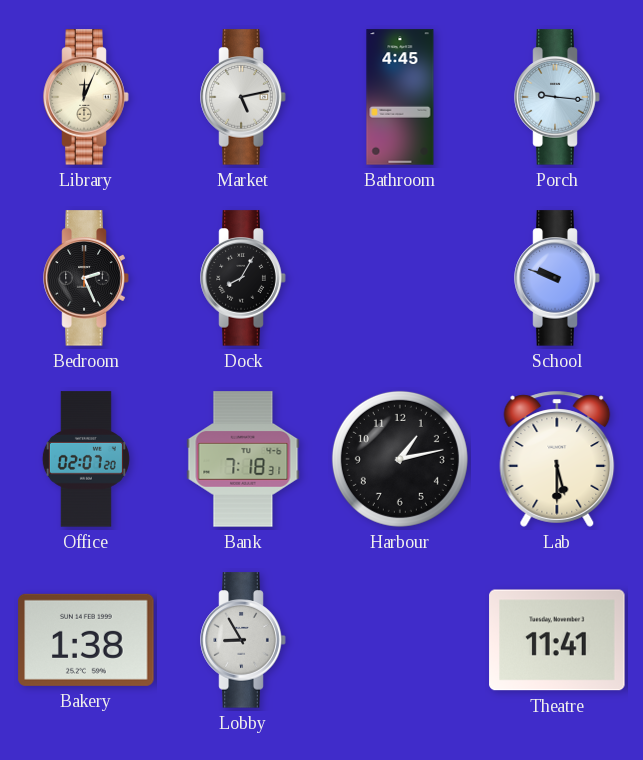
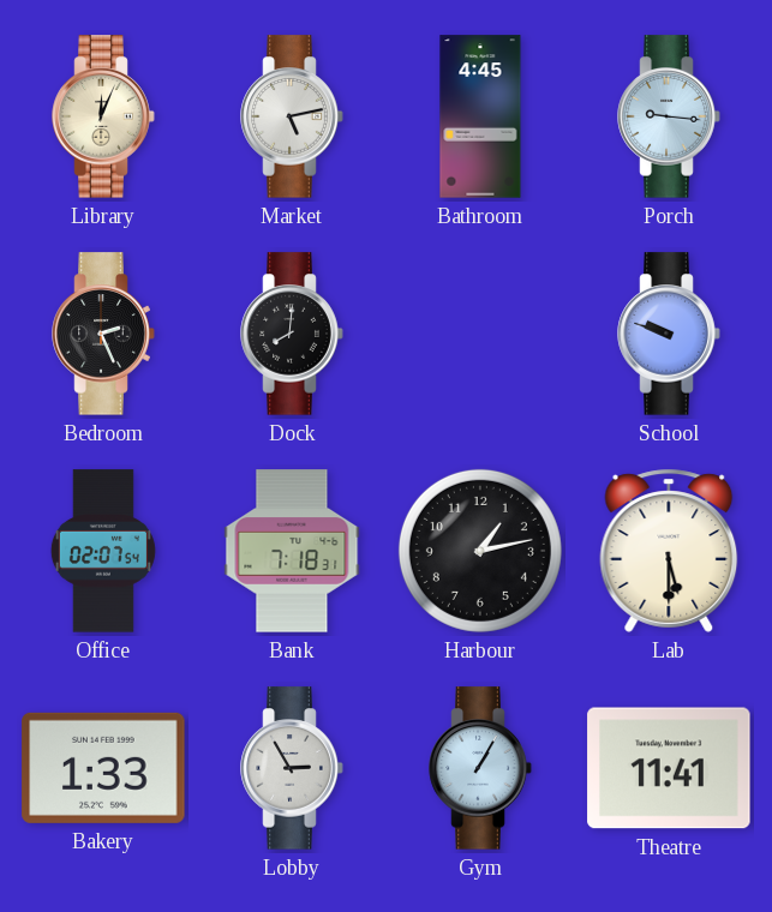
Dock: 8:05 -> 8:01
Office: 02:07:20 -> 02:07:54
Bakery: 1:38 -> 1:33
Lobby: 8:55 -> 2:55
Gym: none -> 1:05
